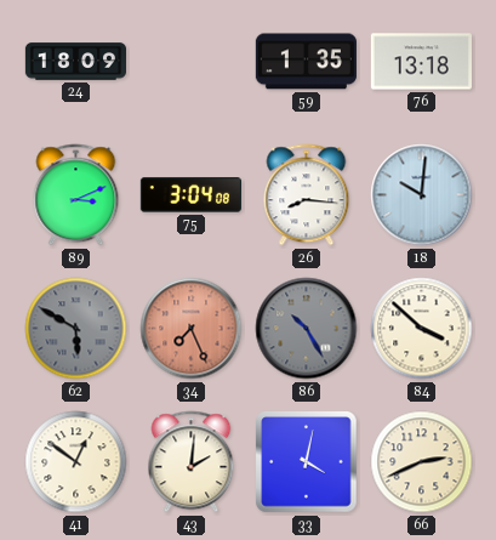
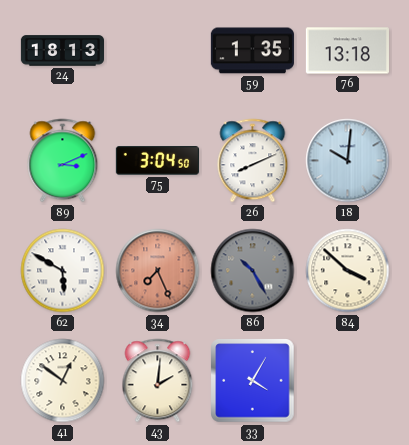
24: 18:09 -> 18:13
75: 3:04:08 -> 3:04:50
26: 8:16 -> 8:11
62 dial: grey -> white
33: 4:02 -> 4:05
66: 2:41 -> none
